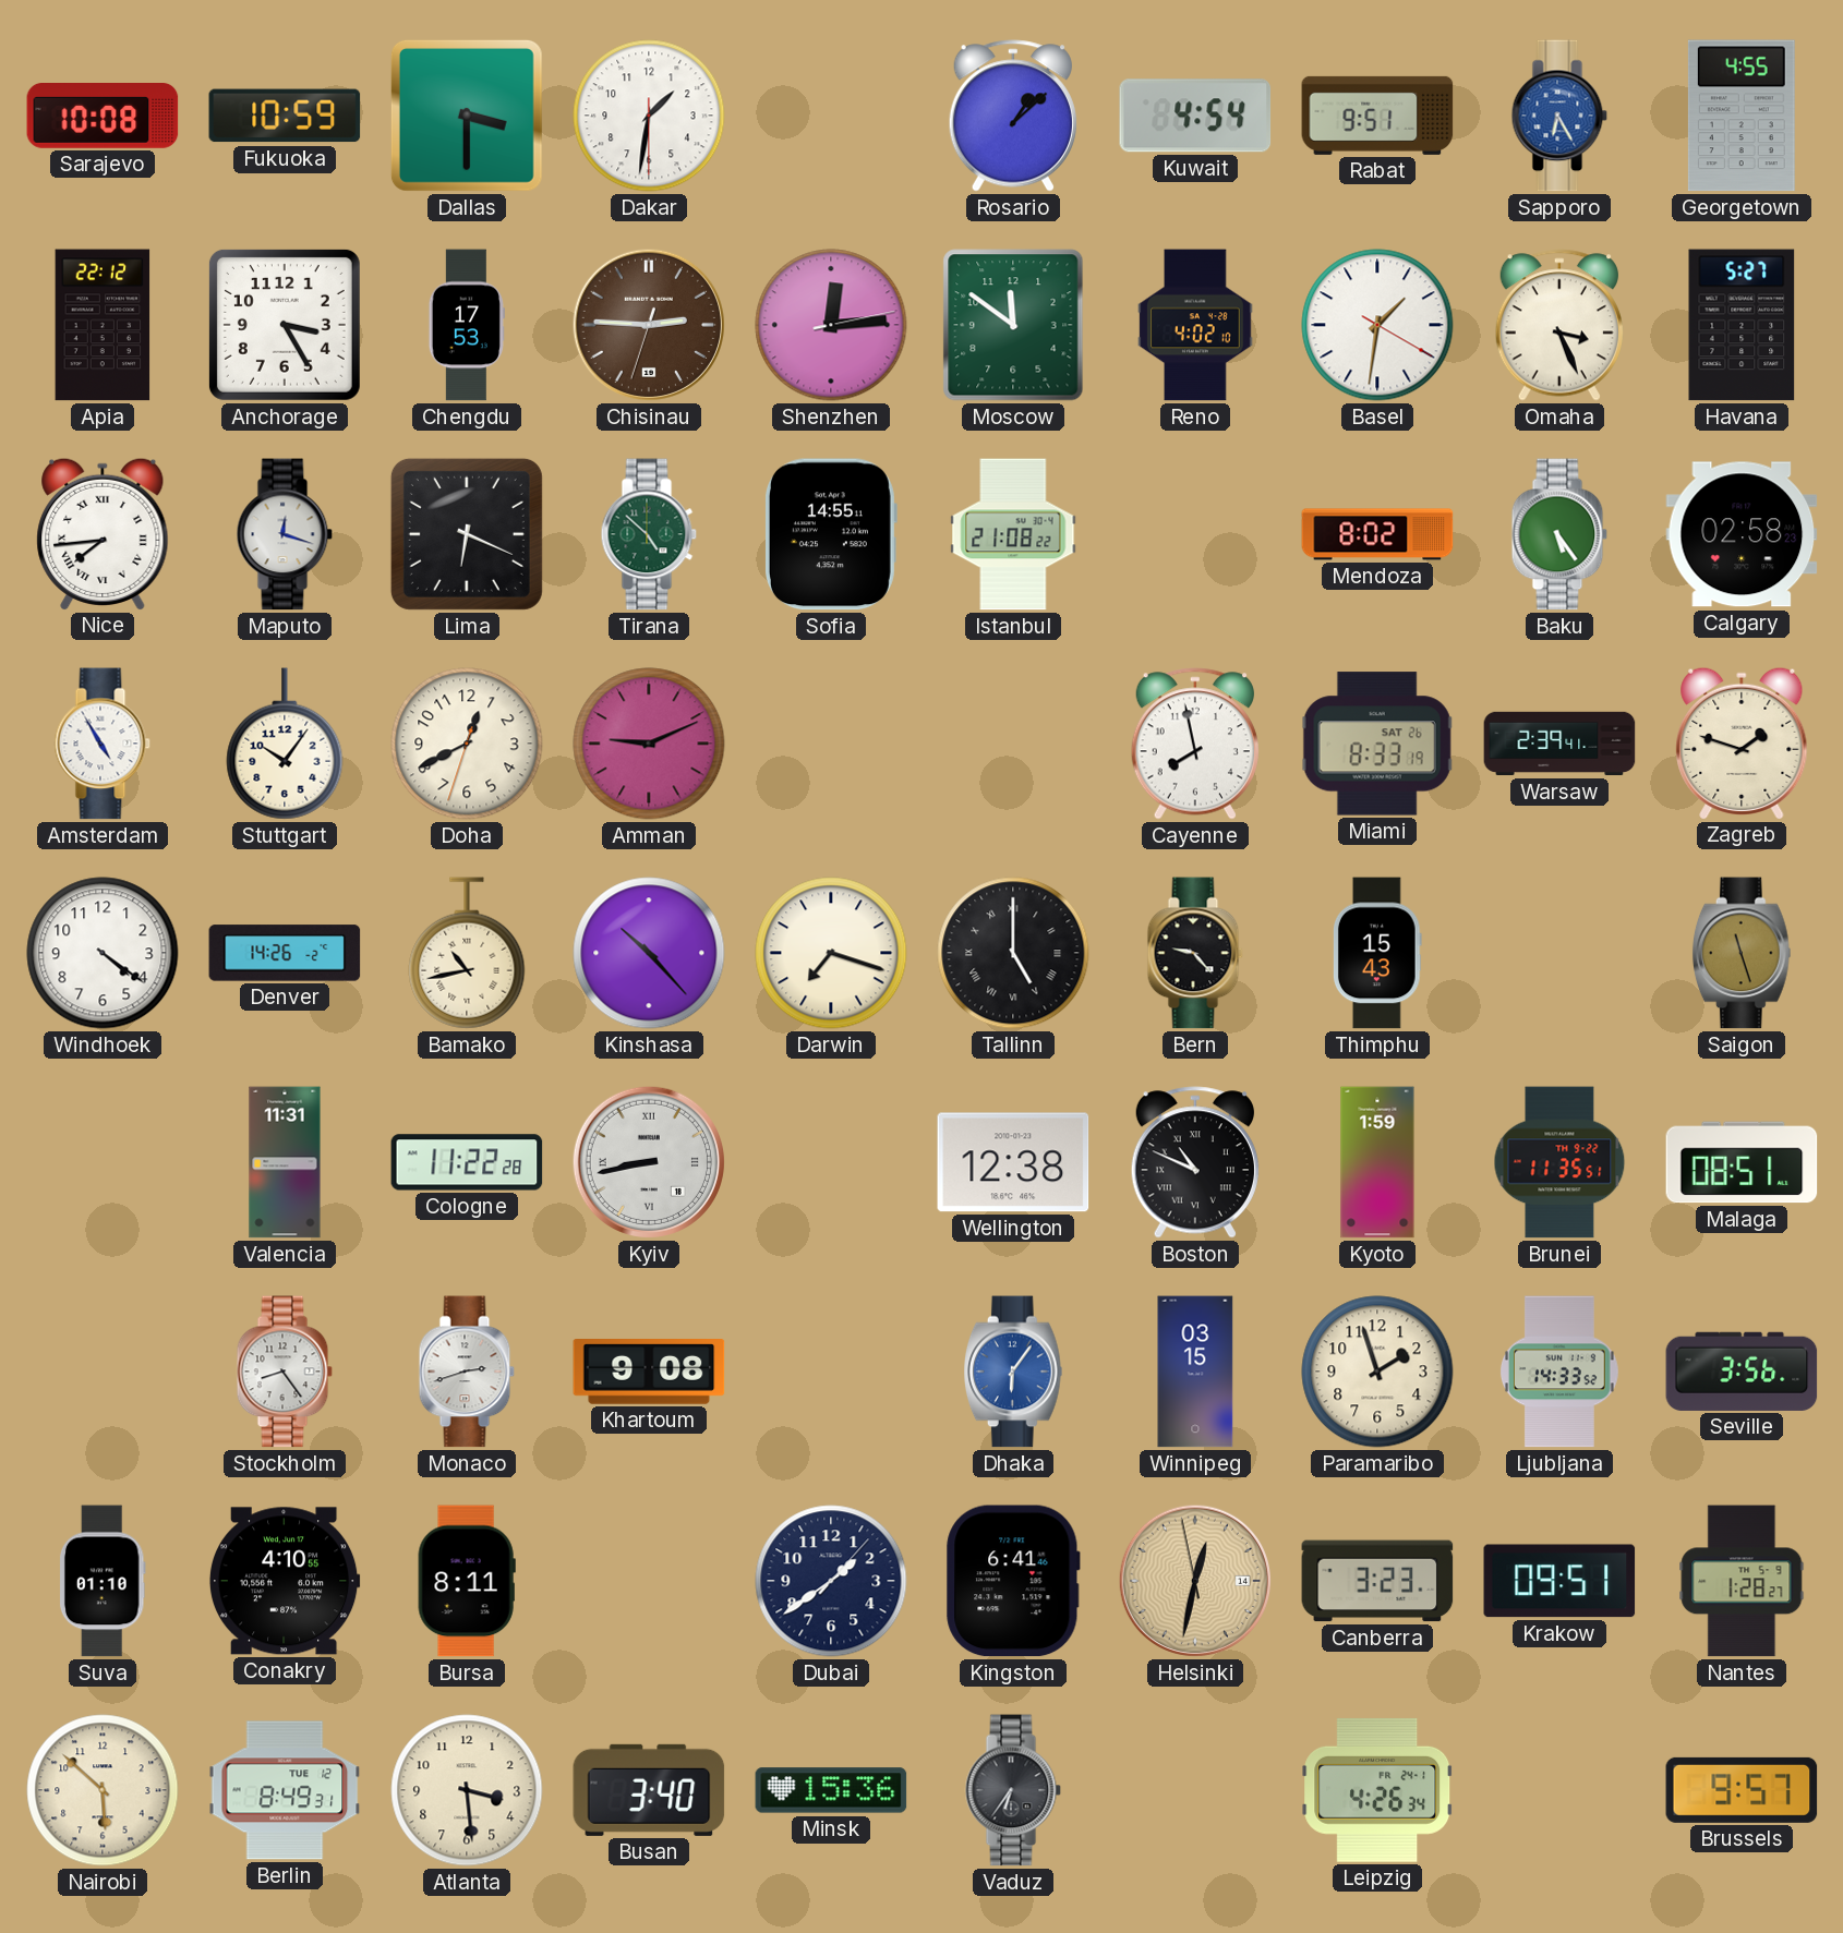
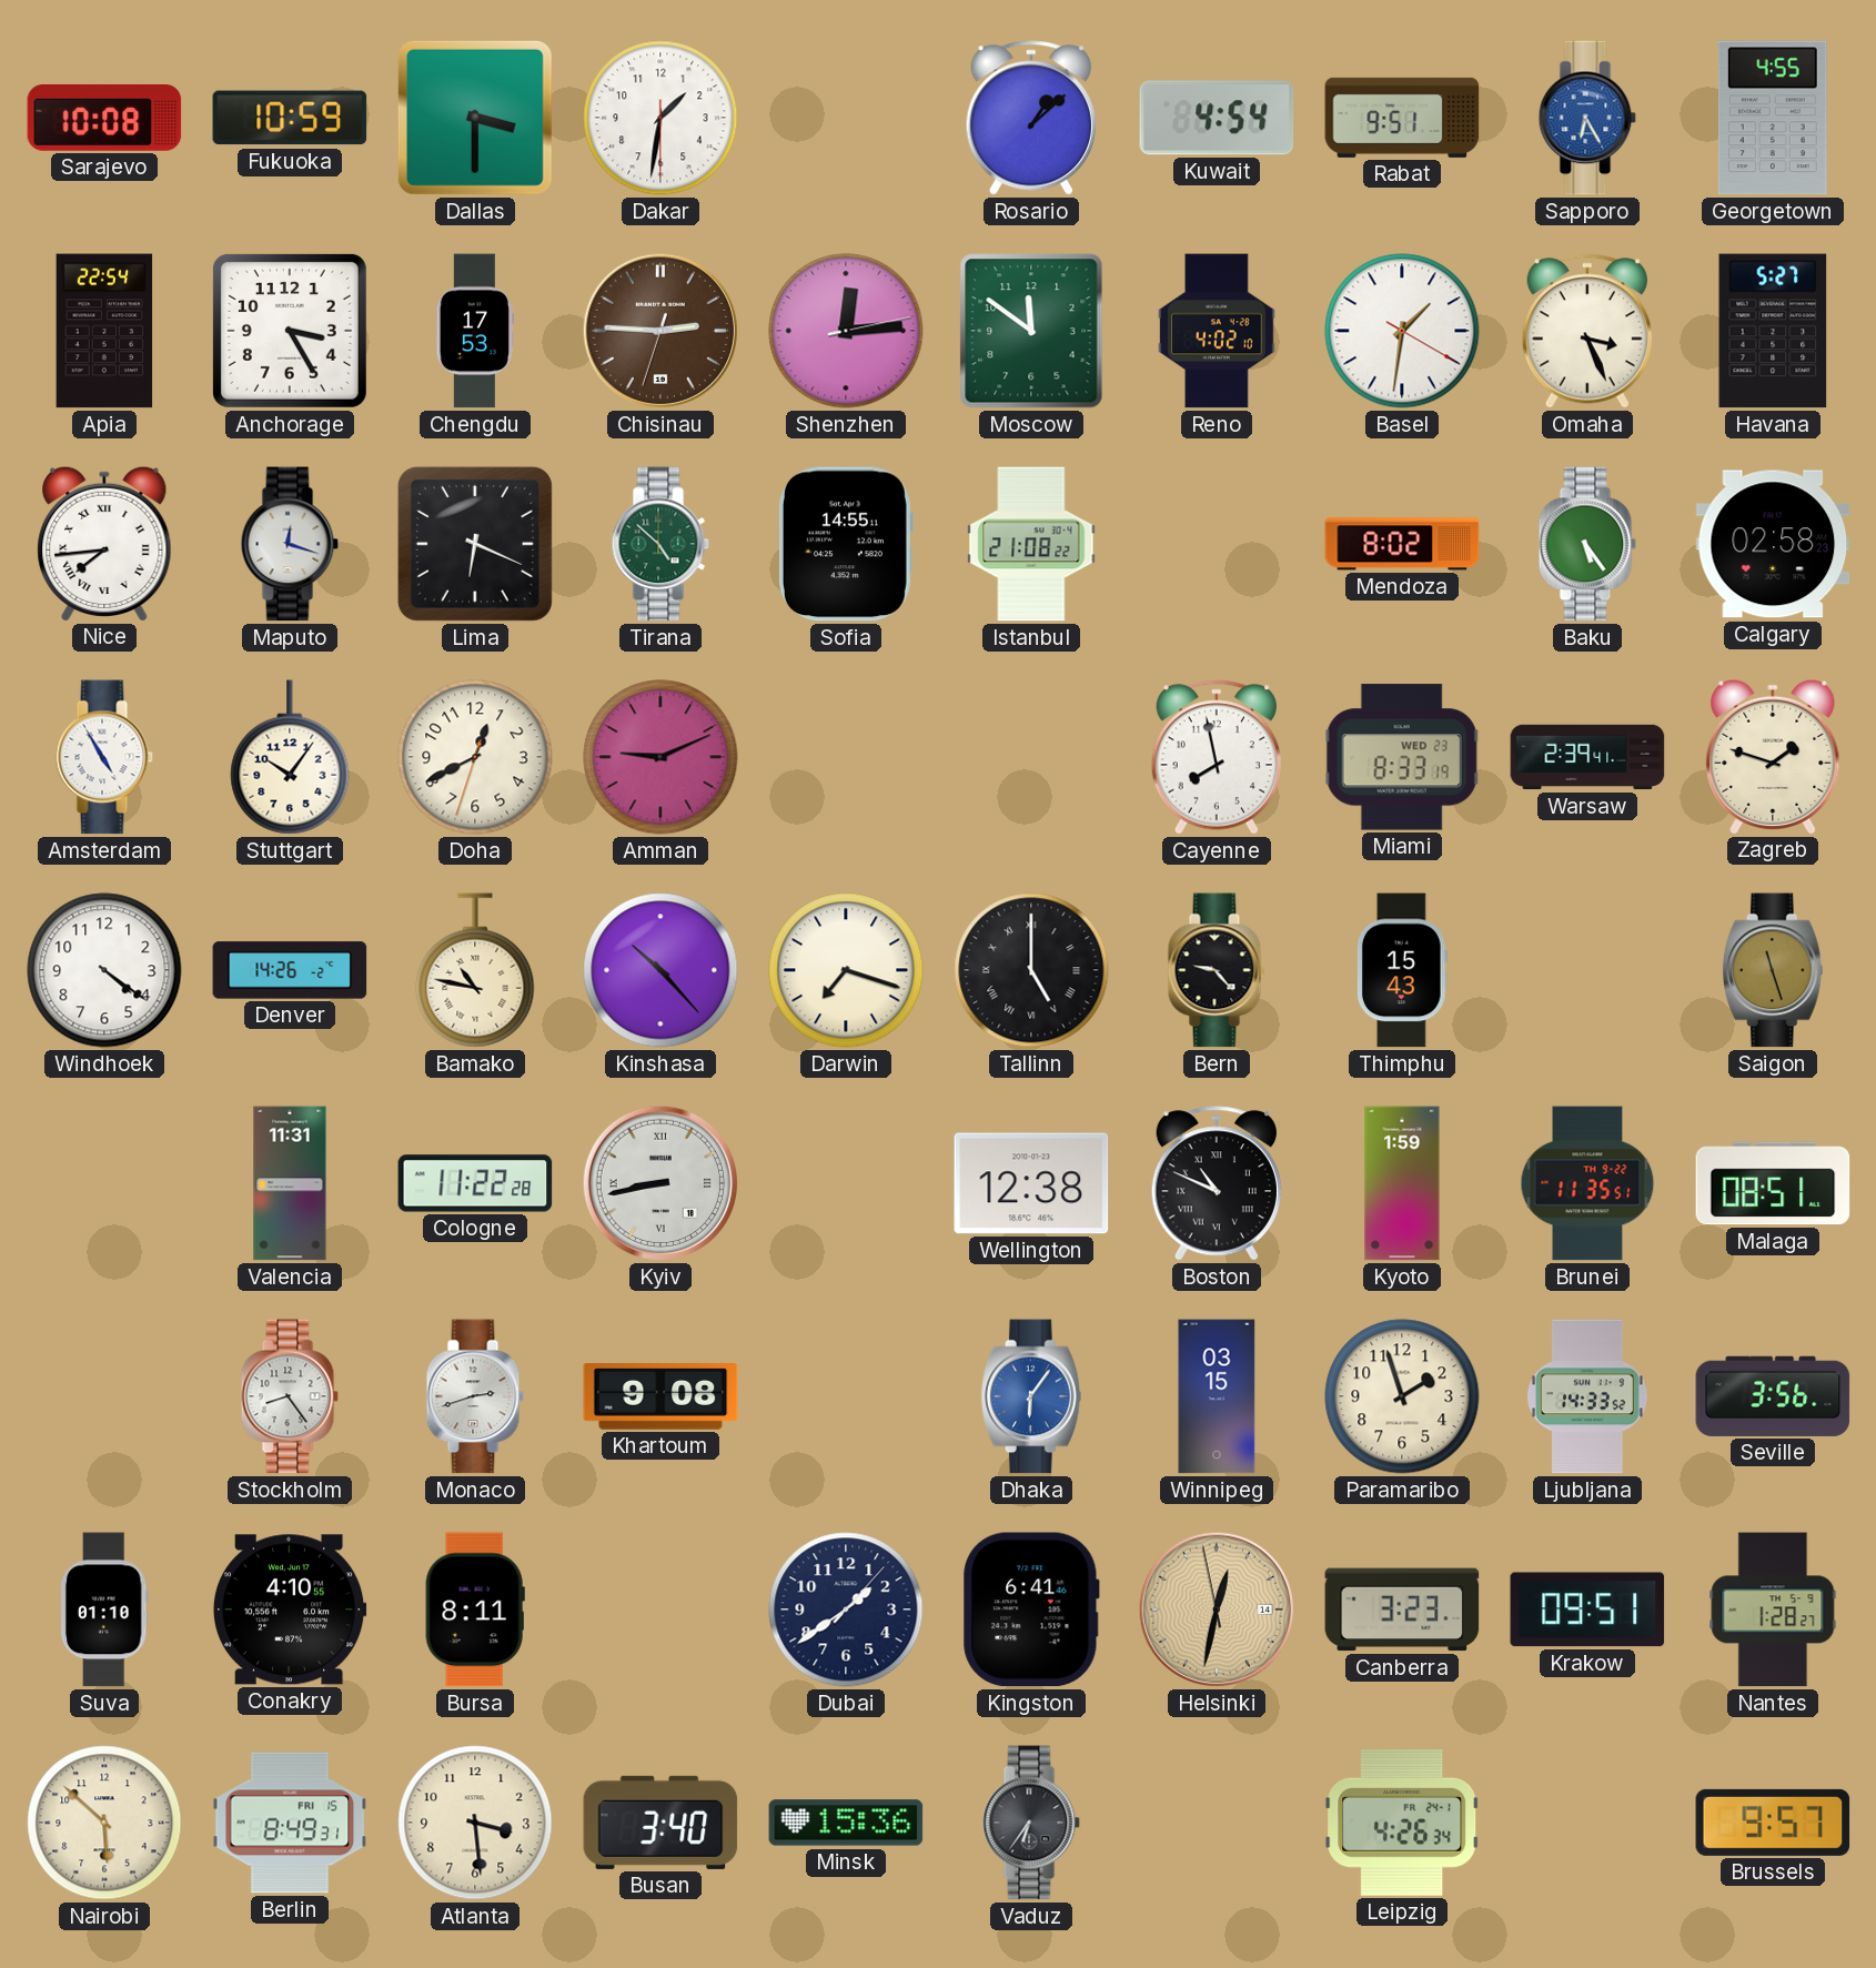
Apia: 22:12 -> 22:54
Miami date: SAT 26 -> WED 23
Bamako: 10:43 -> 10:47
Berlin date: TUE 12 -> FRI 15
